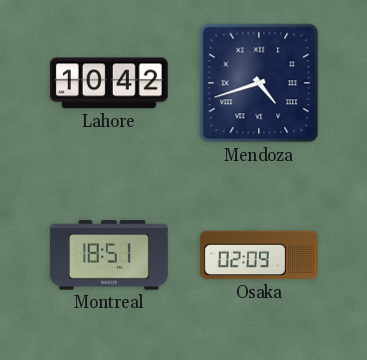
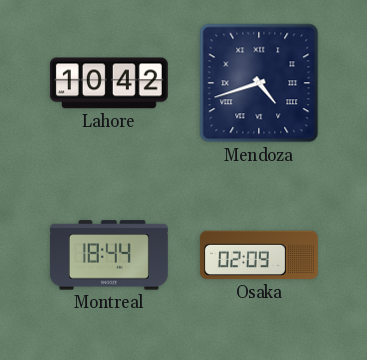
Montreal: 18:51 -> 18:44
